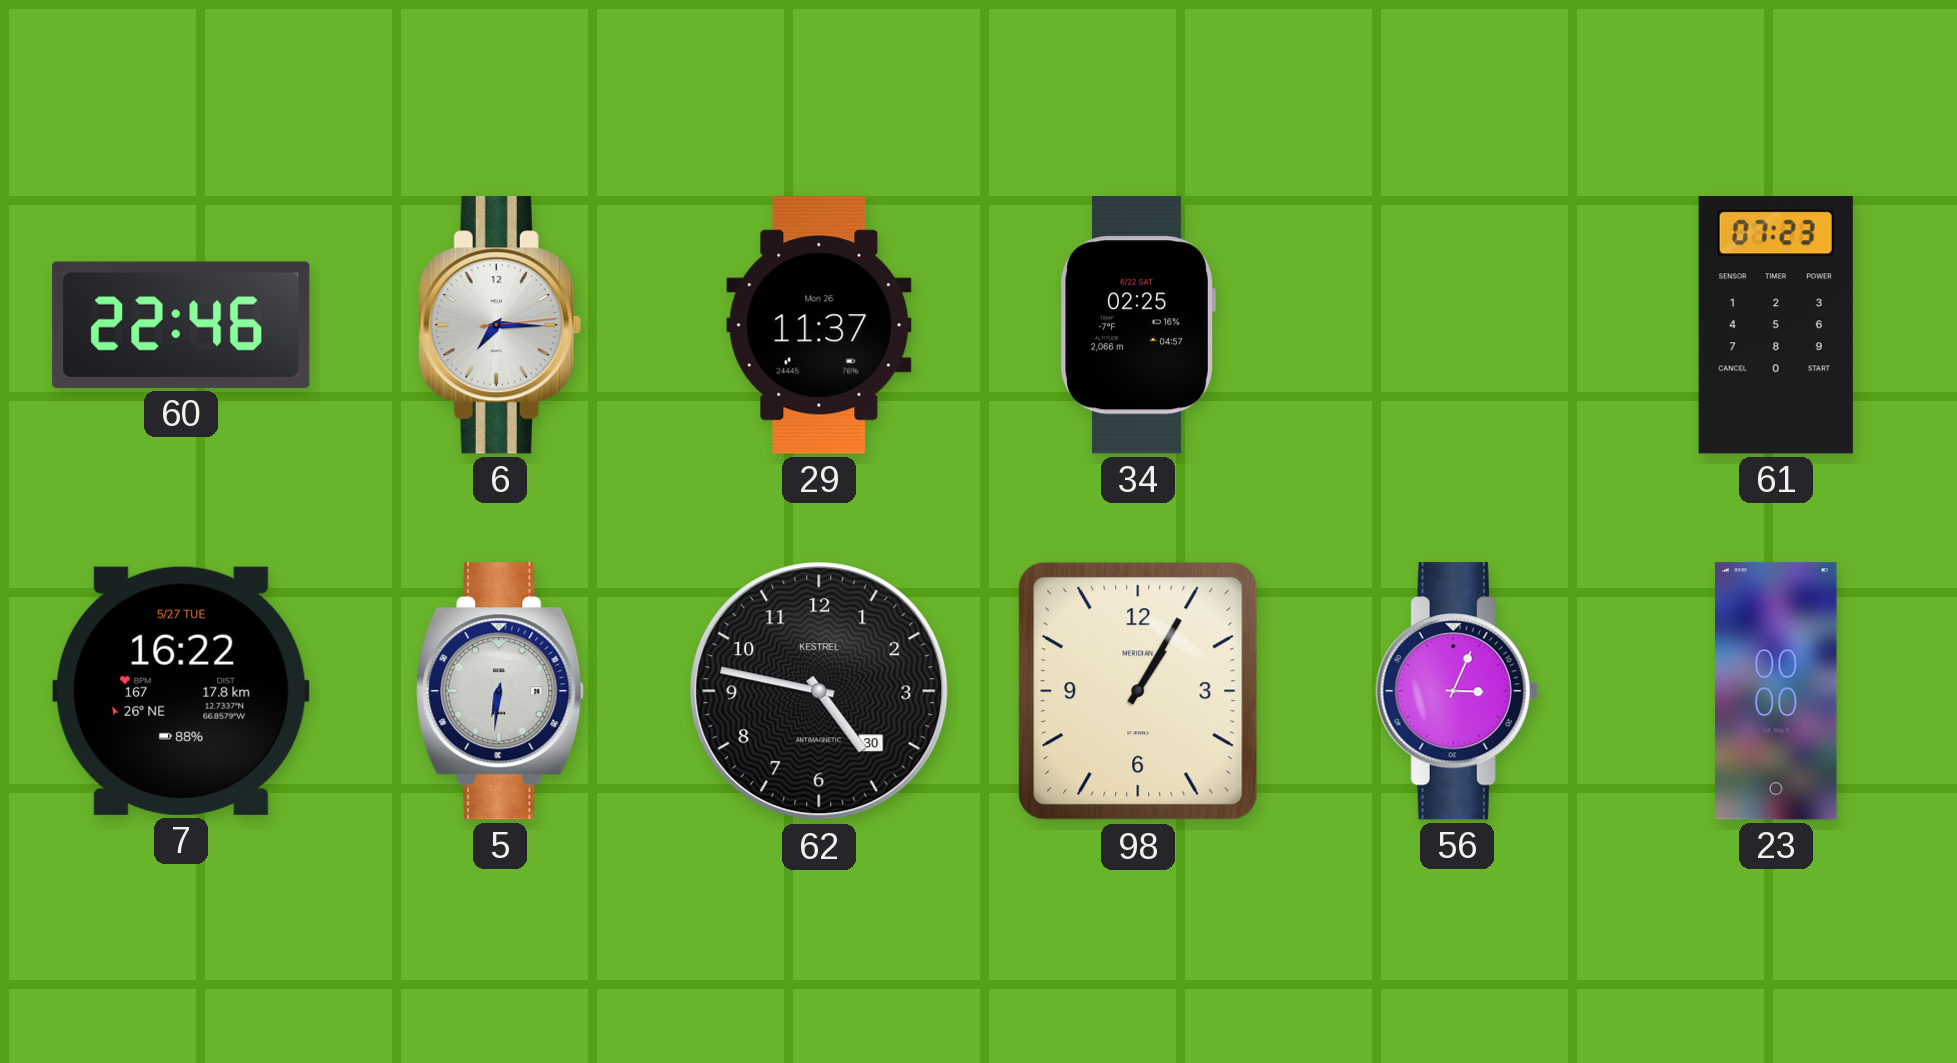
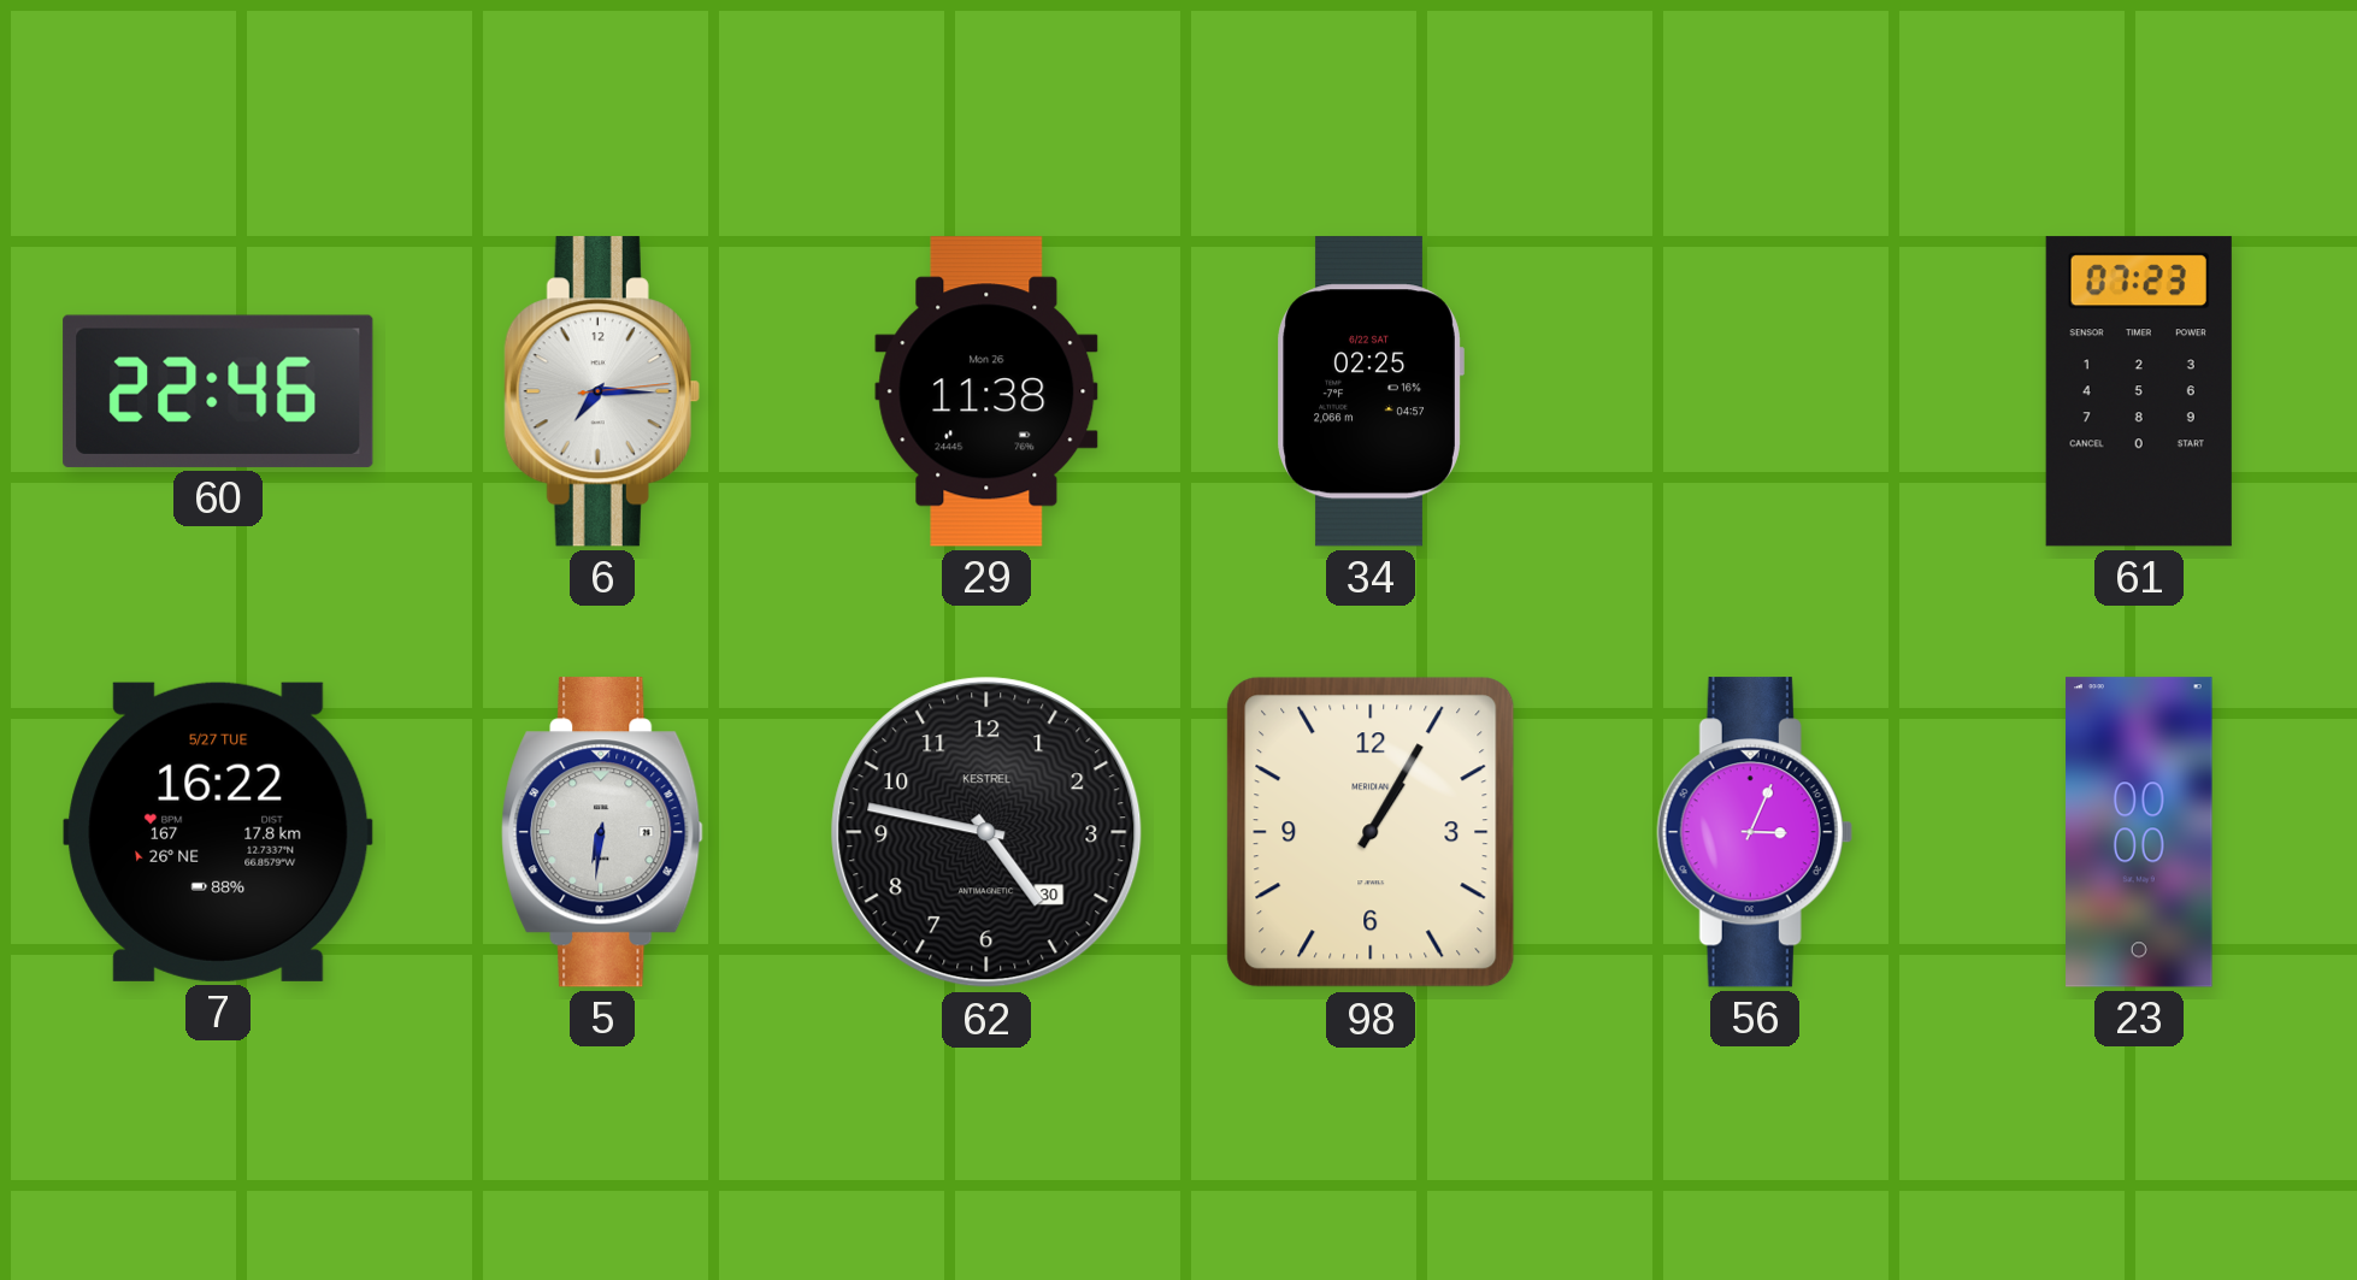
29: 11:37 -> 11:38
